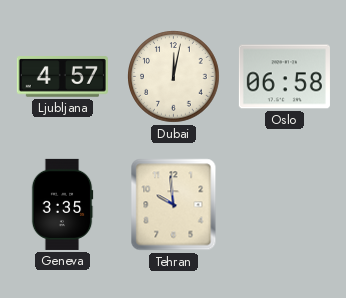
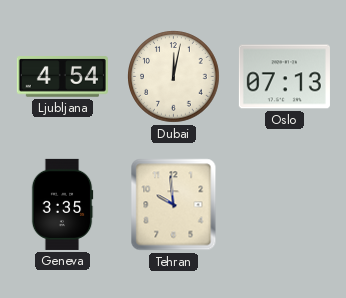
Ljubljana: 4:57 -> 4:54
Oslo: 06:58 -> 07:13
